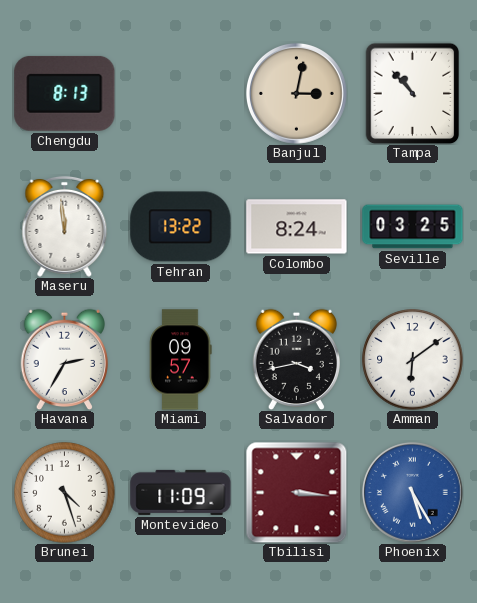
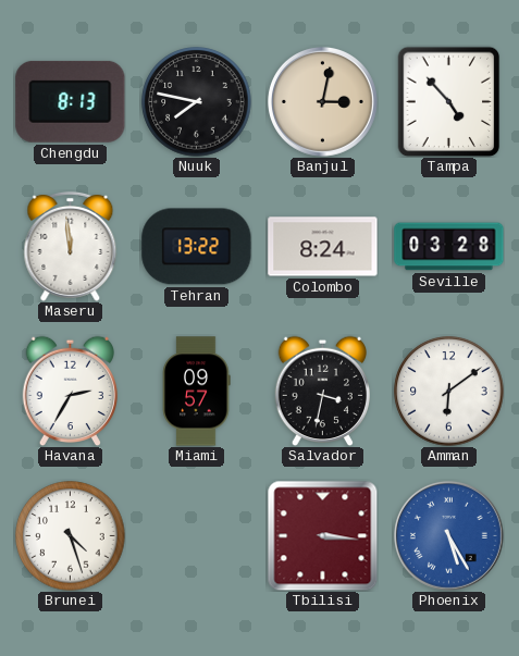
Nuuk: none -> 7:47
Tampa: 10:53 -> 4:53
Seville: 03:25 -> 03:28
Salvador: 3:43 -> 3:32
Montevideo: 11:09 -> none
